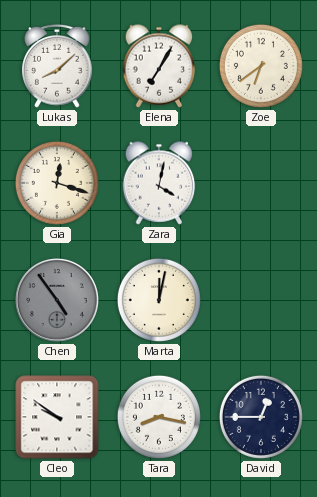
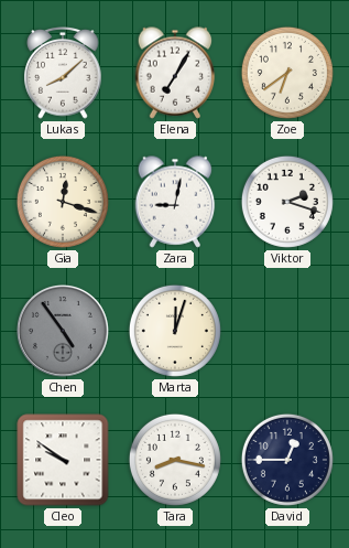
Zara: 4:02 -> 9:02
Viktor: none -> 2:18
Marta: 12:02 -> 12:03
